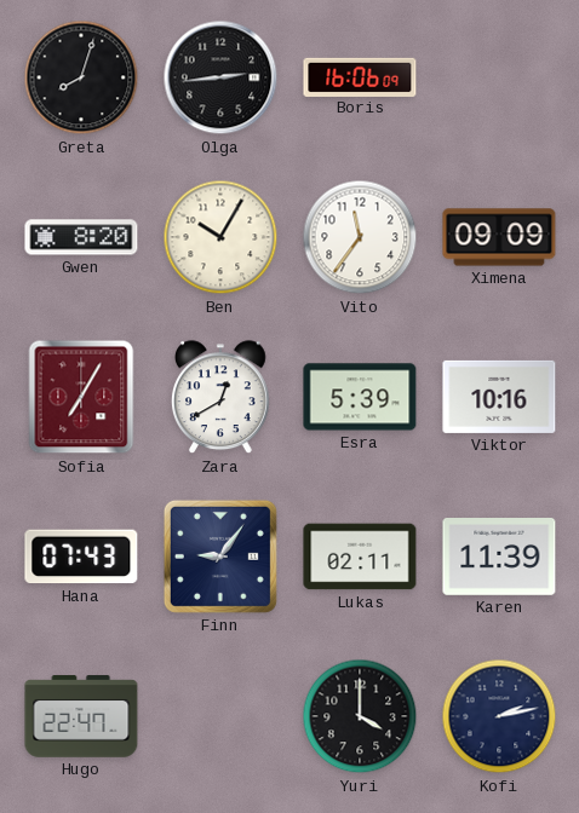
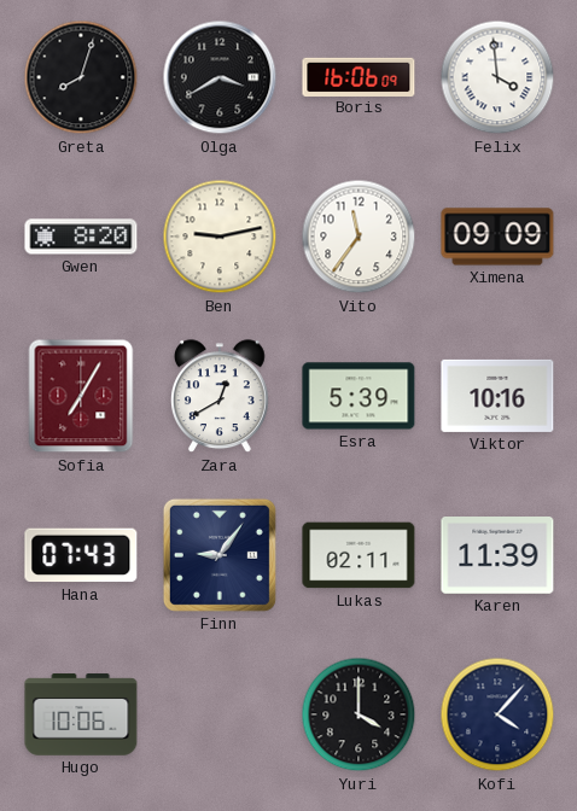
Olga: 2:44 -> 3:40
Felix: none -> 3:59
Ben: 10:05 -> 9:13
Hugo: 22:47 -> 10:06
Kofi: 2:13 -> 4:07
